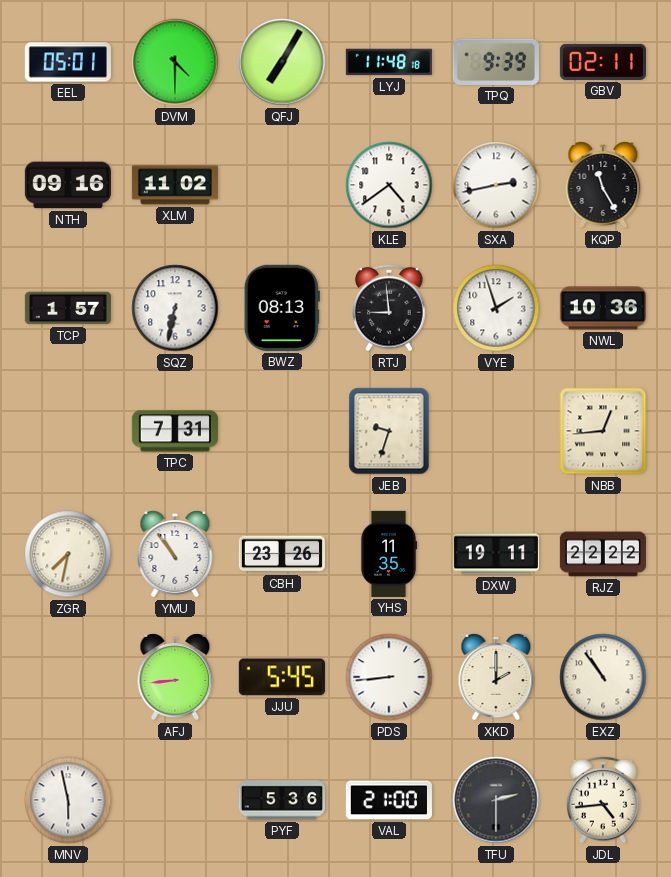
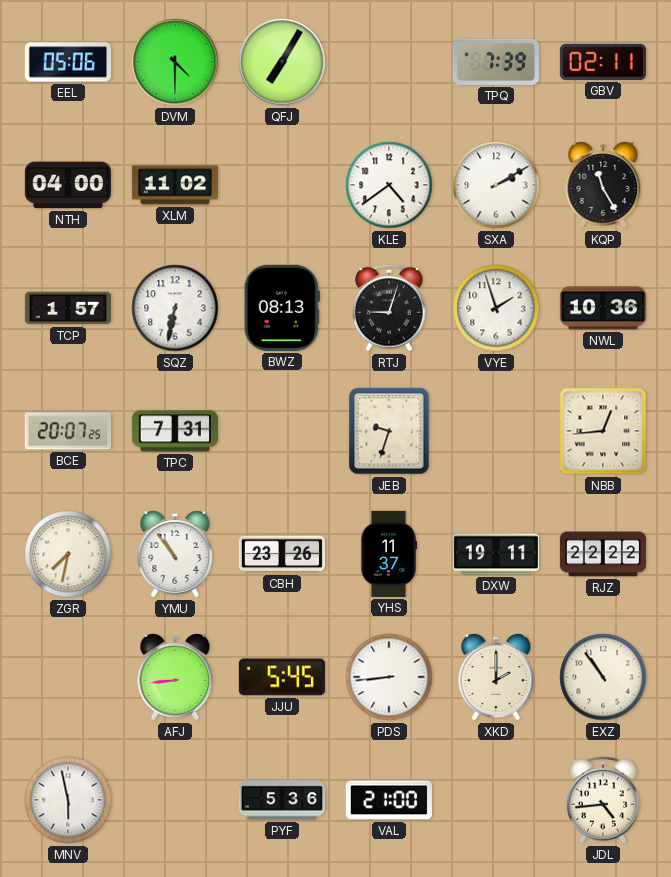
EEL: 05:01 -> 05:06
LYJ: 11:48 -> none
TPQ: 9:39 -> 7:39
NTH: 09:16 -> 04:00
SXA: 2:43 -> 2:10
RTJ: 8:59 -> 9:03
BCE: none -> 20:07
YHS: 11:35 -> 11:37
TFU: 2:30 -> none
